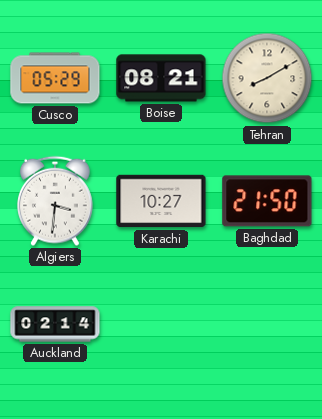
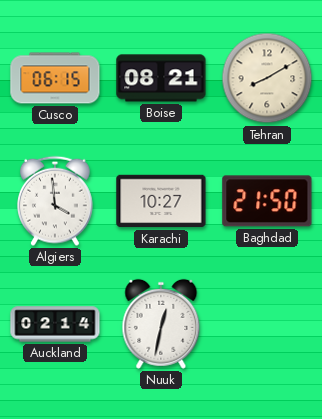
Cusco: 05:29 -> 06:15
Algiers: 3:31 -> 3:59
Nuuk: none -> 12:32
